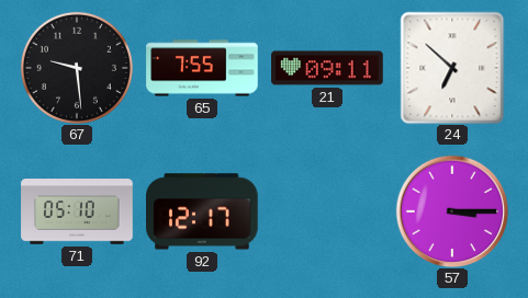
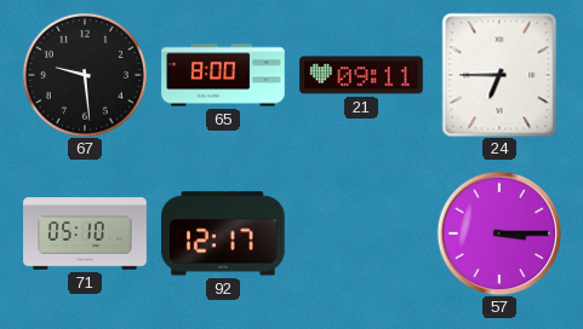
65: 7:55 -> 8:00
24: 6:52 -> 6:45
